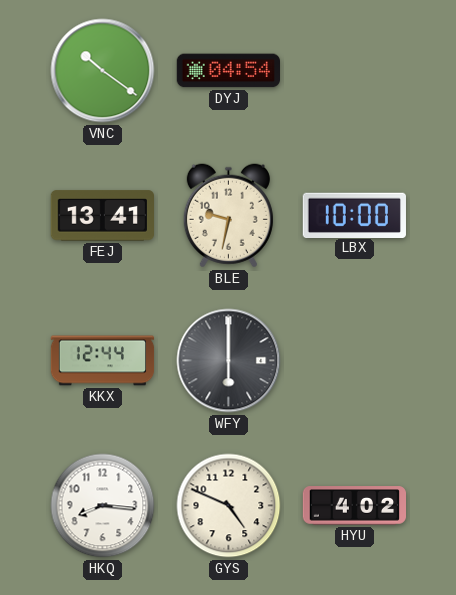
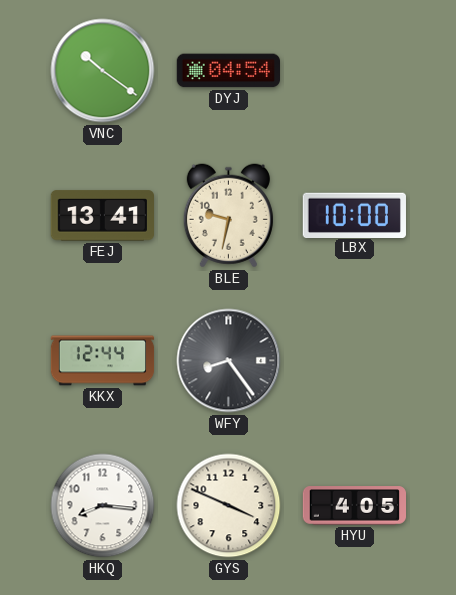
WFY: 6:00 -> 8:24
GYS: 4:49 -> 3:49
HYU: 4:02 -> 4:05
